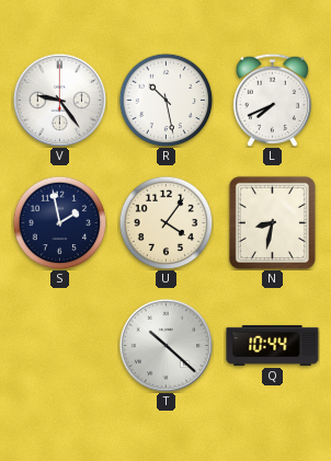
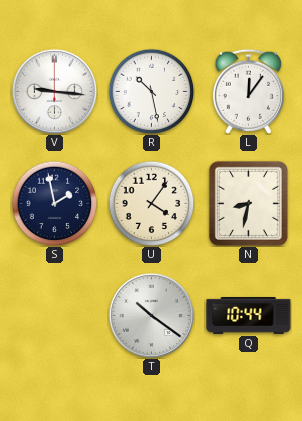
V: 9:24 -> 9:16
L: 7:41 -> 12:06
T: 10:22 -> 10:21
